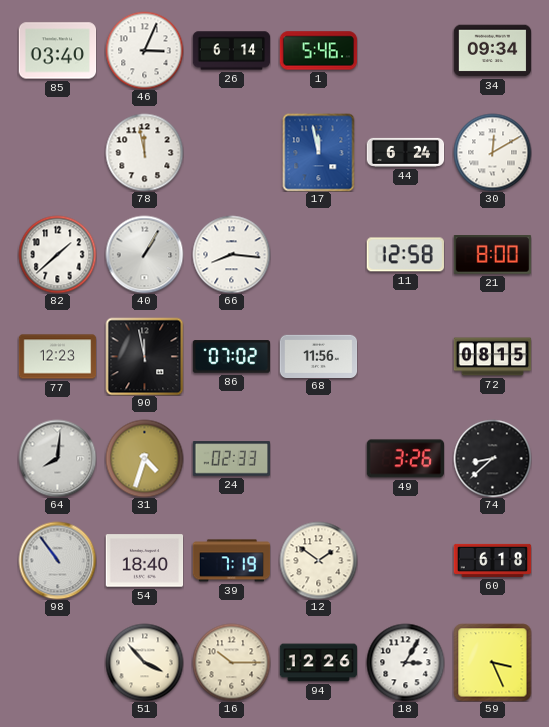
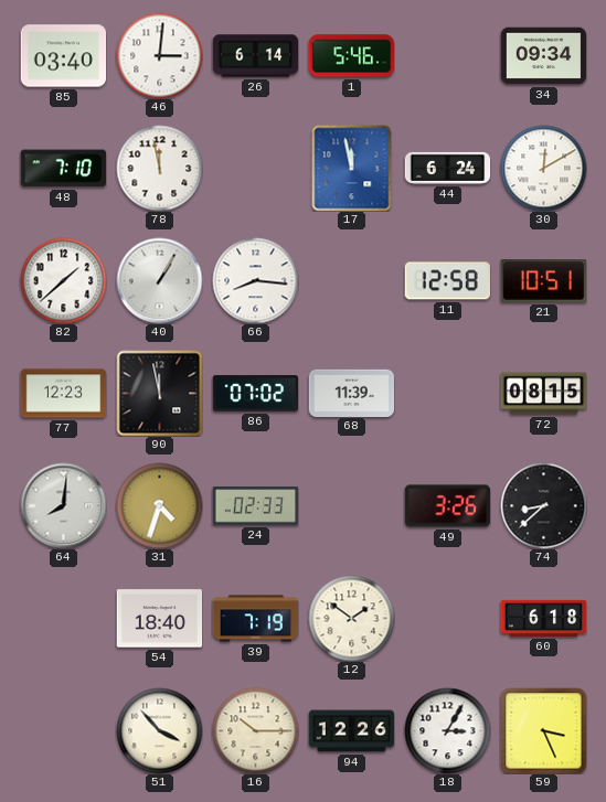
46: 3:04 -> 3:01
48: none -> 7:10
21: 8:00 -> 10:51
68: 11:56 -> 11:39
98: 10:54 -> none
